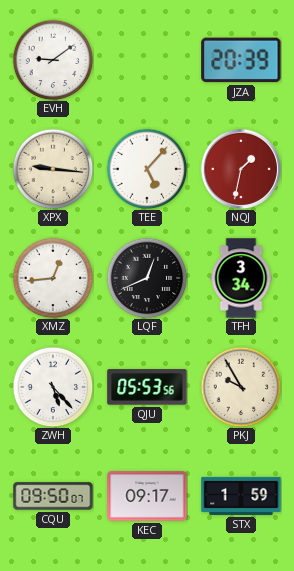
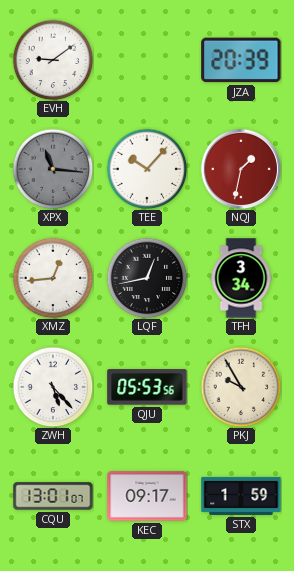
XPX: 9:16 -> 11:16
XPX dial: cream -> grey
TEE: 5:07 -> 10:07
LQF: 12:41 -> 12:43
CQU: 09:50 -> 13:01
